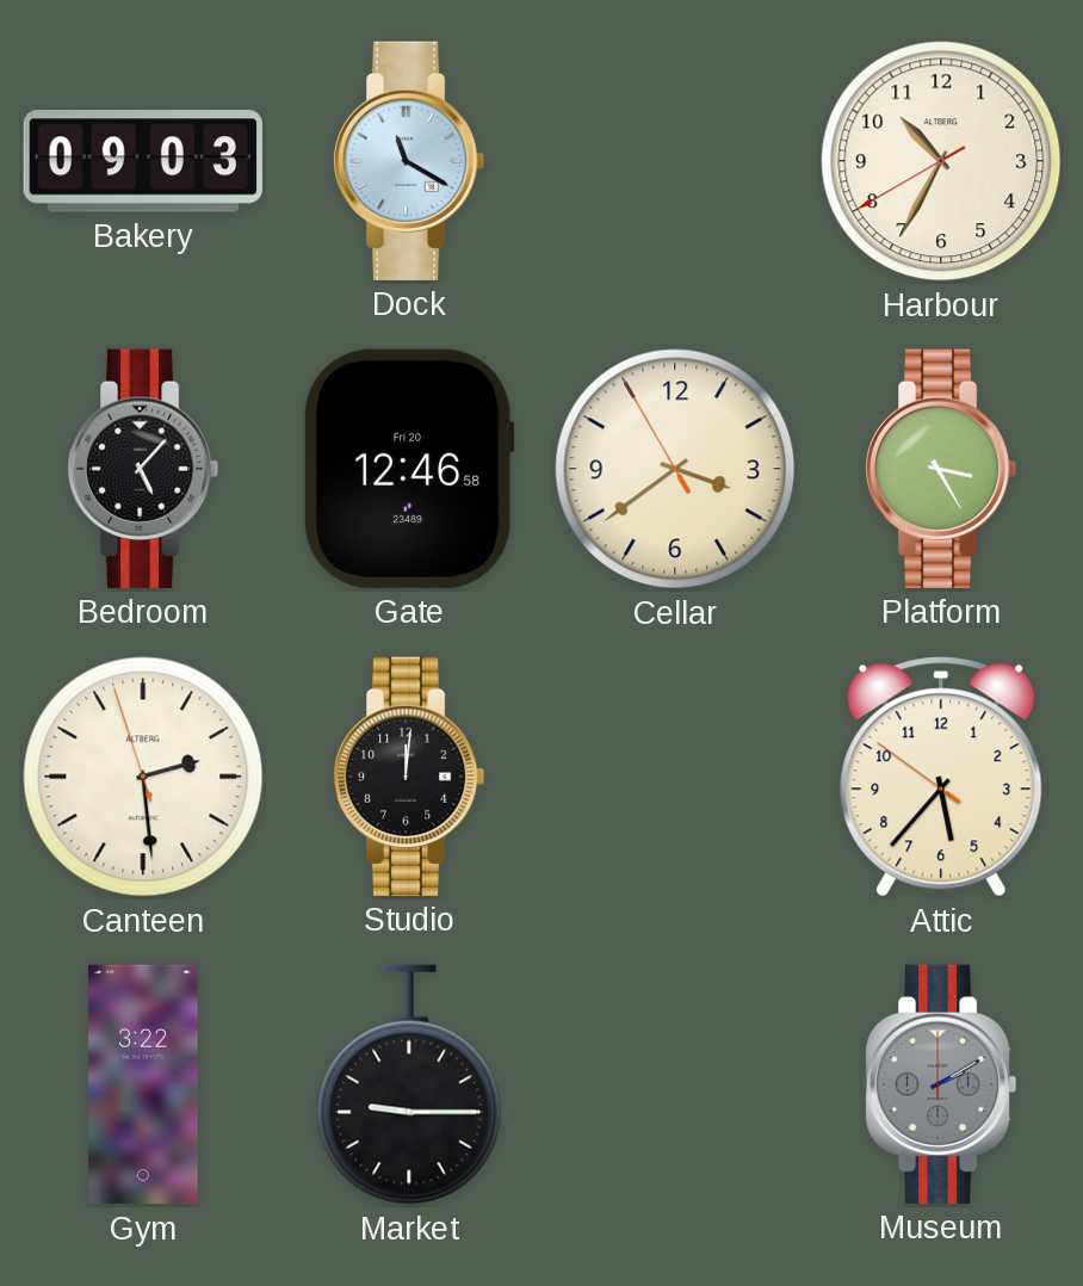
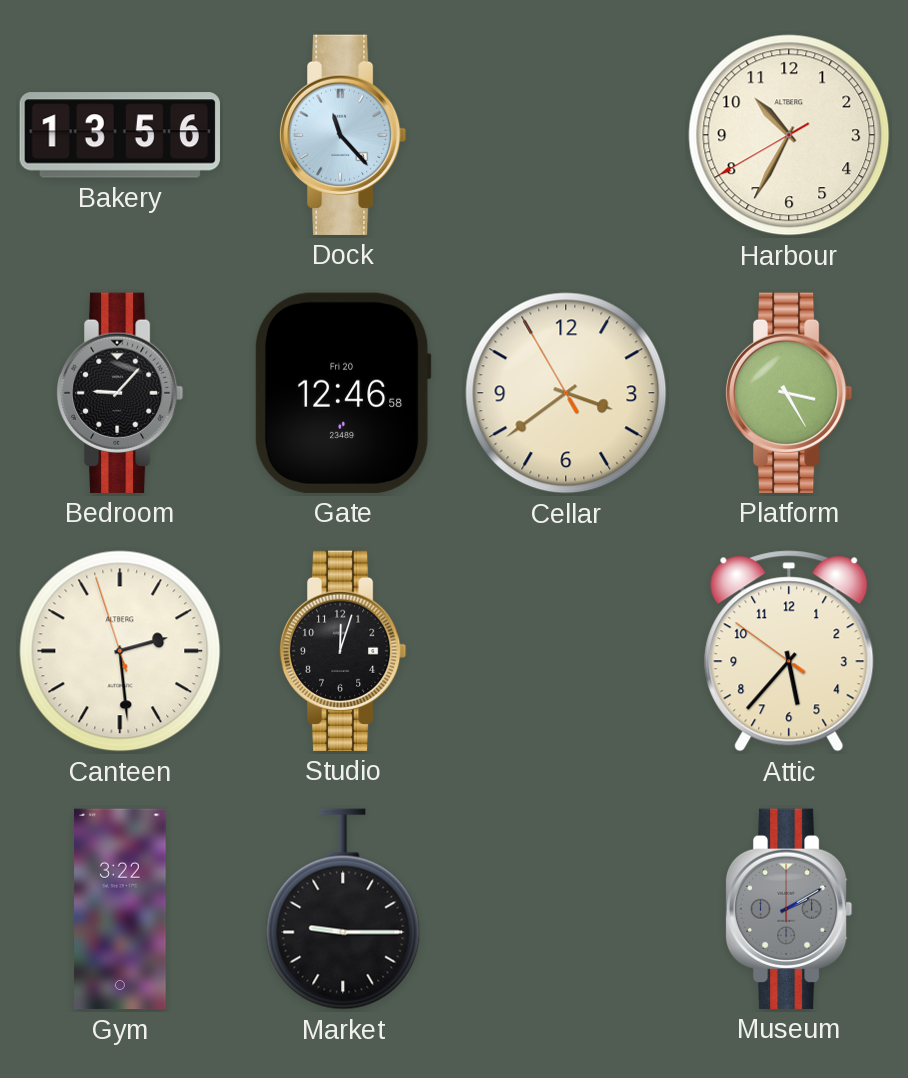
Bakery: 09:03 -> 13:56
Dock: 11:20 -> 11:23
Bedroom: 5:07 -> 9:07
Studio: 12:01 -> 12:03
